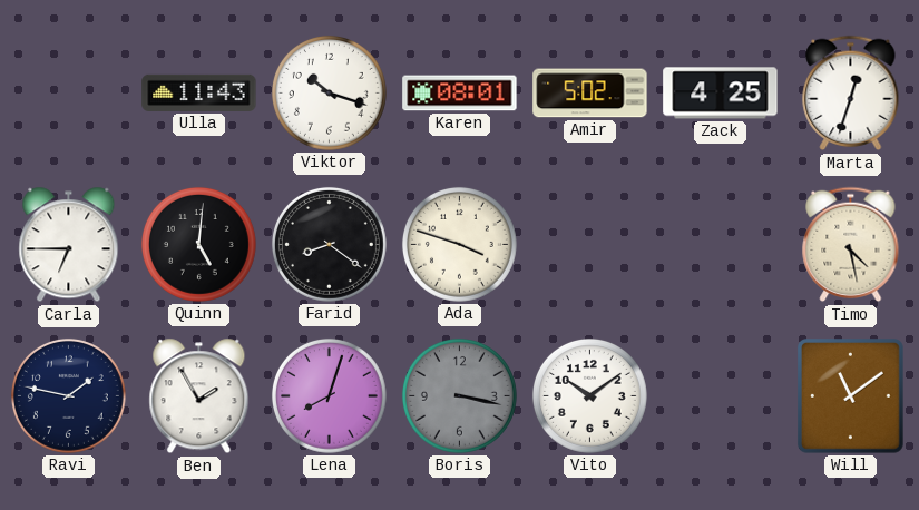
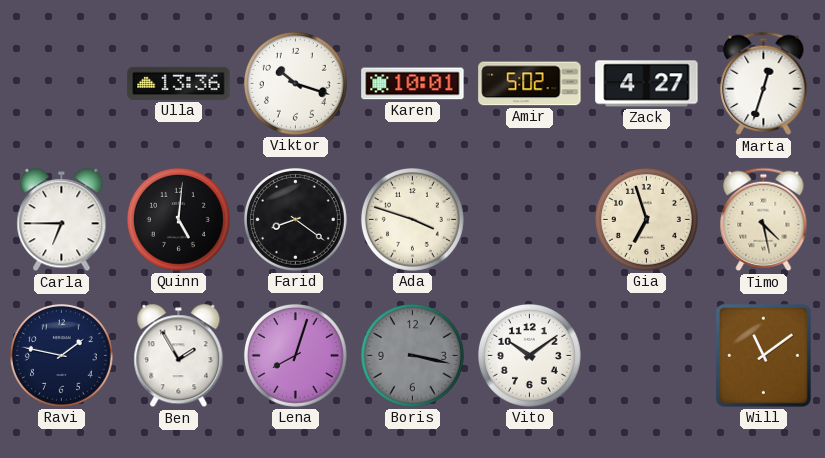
Ulla: 11:43 -> 13:36
Karen: 08:01 -> 10:01
Zack: 4:25 -> 4:27
Gia: none -> 6:57
